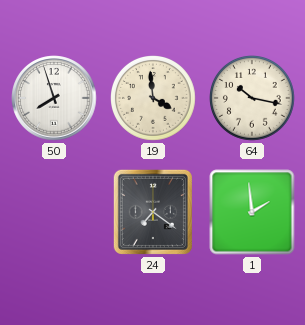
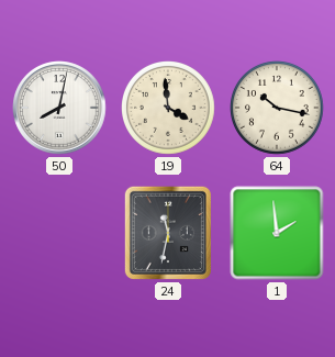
50: 7:57 -> 8:02
24: 7:21 -> 11:32
